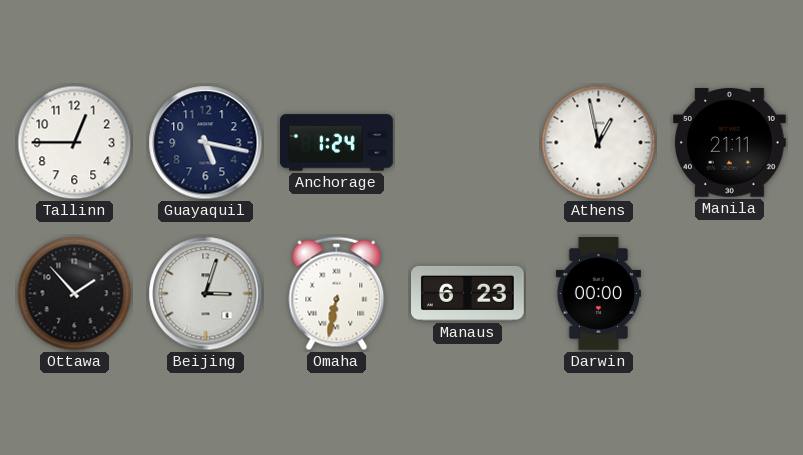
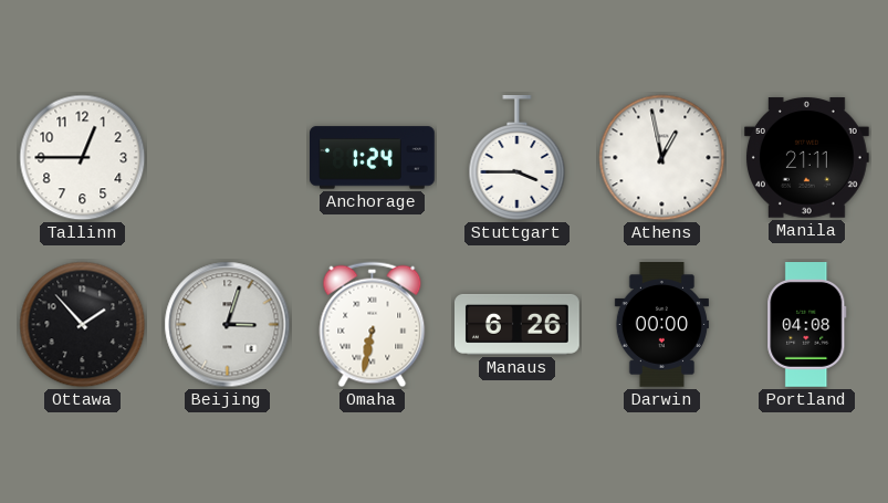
Guayaquil: 5:17 -> none
Stuttgart: none -> 3:45
Manaus: 6:23 -> 6:26
Portland: none -> 04:08
